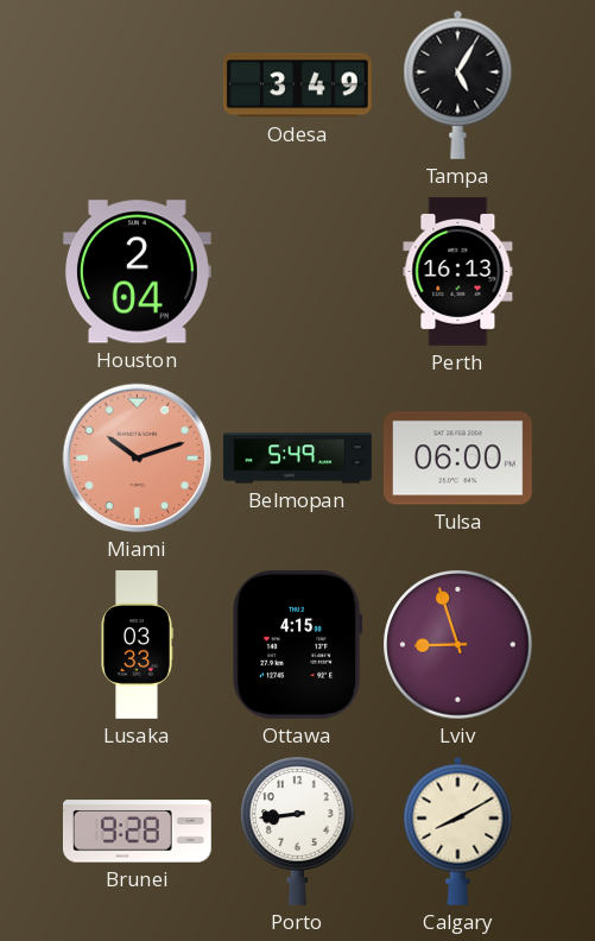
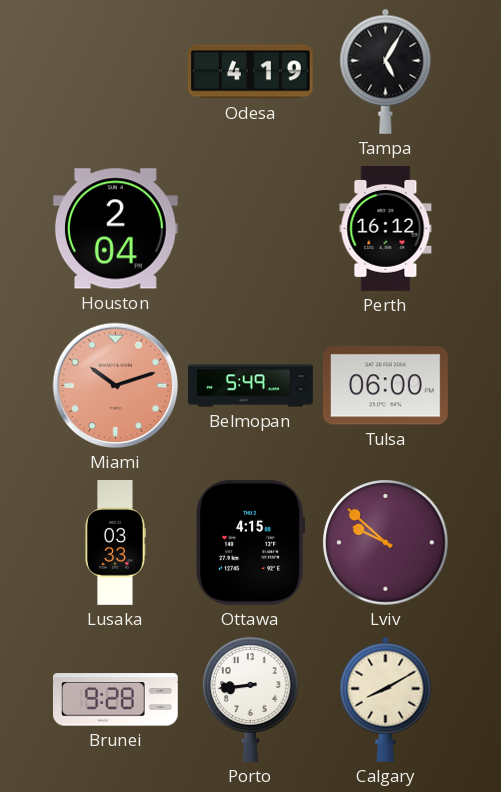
Odesa: 3:49 -> 4:19
Perth: 16:13 -> 16:12
Lviv: 8:57 -> 9:52
